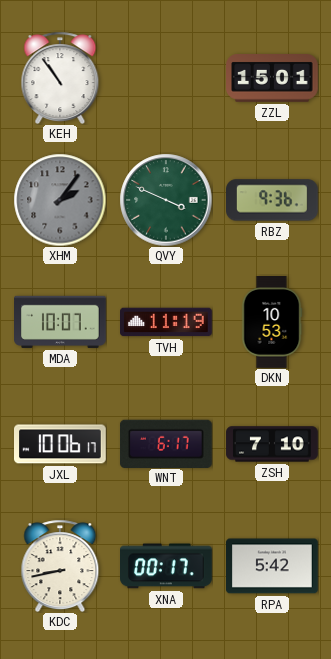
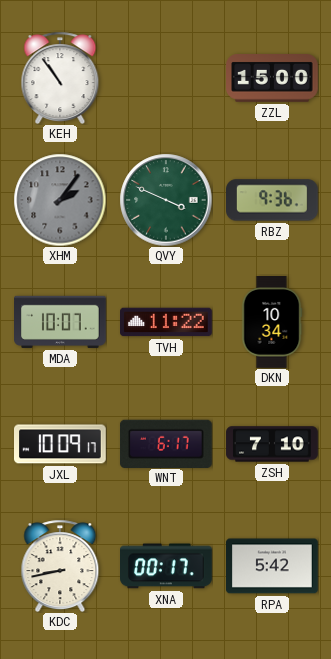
ZZL: 15:01 -> 15:00
TVH: 11:19 -> 11:22
DKN: 10:53 -> 10:34
JXL: 10:06 -> 10:09
